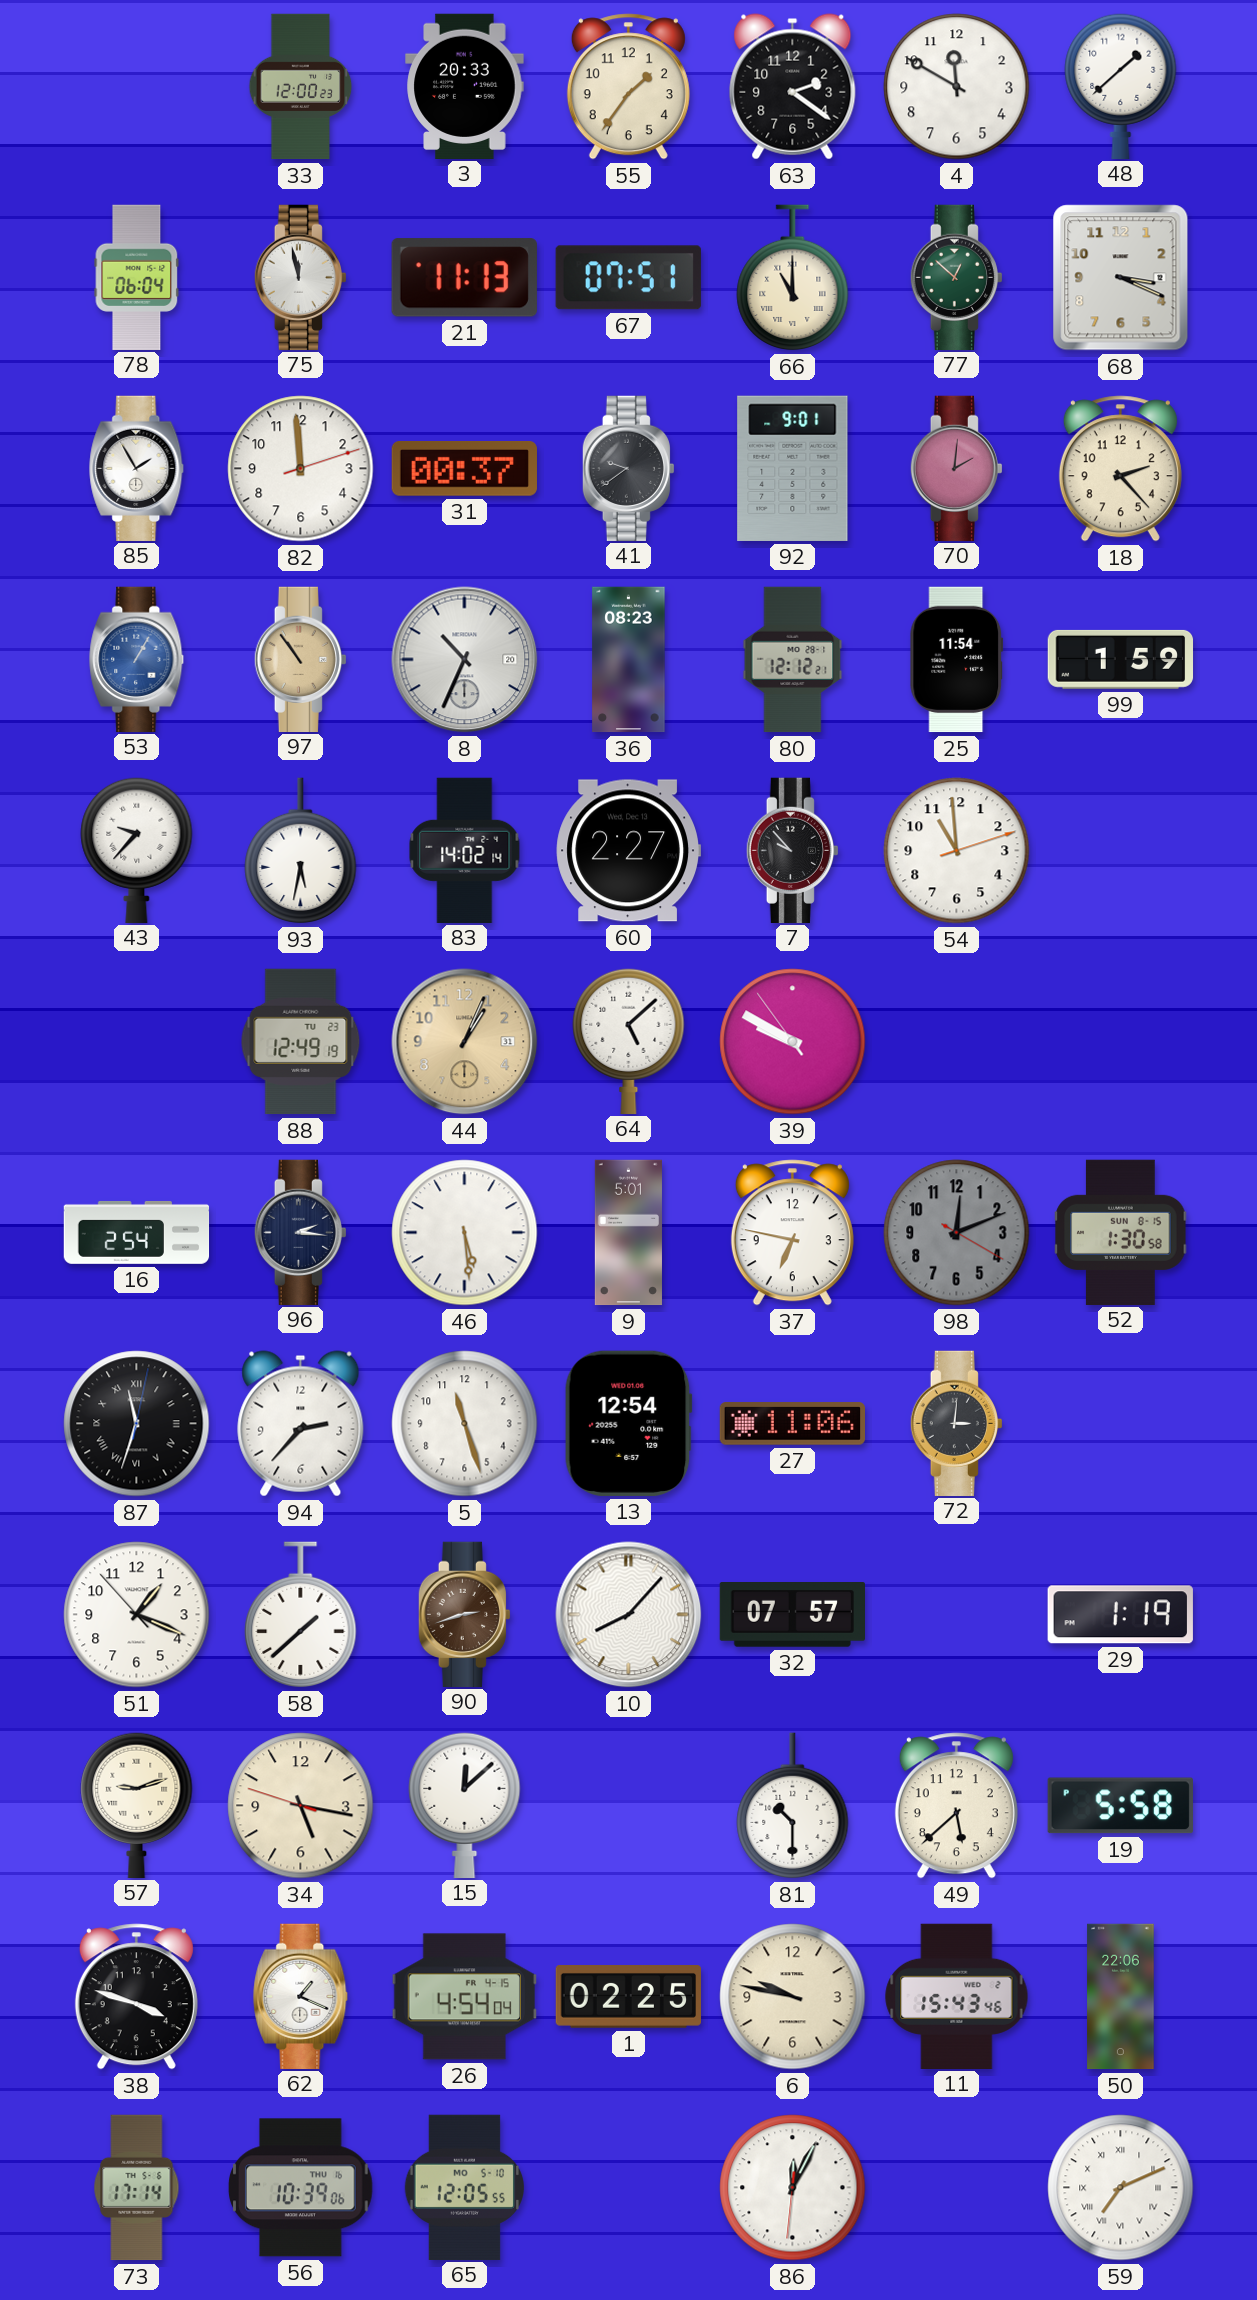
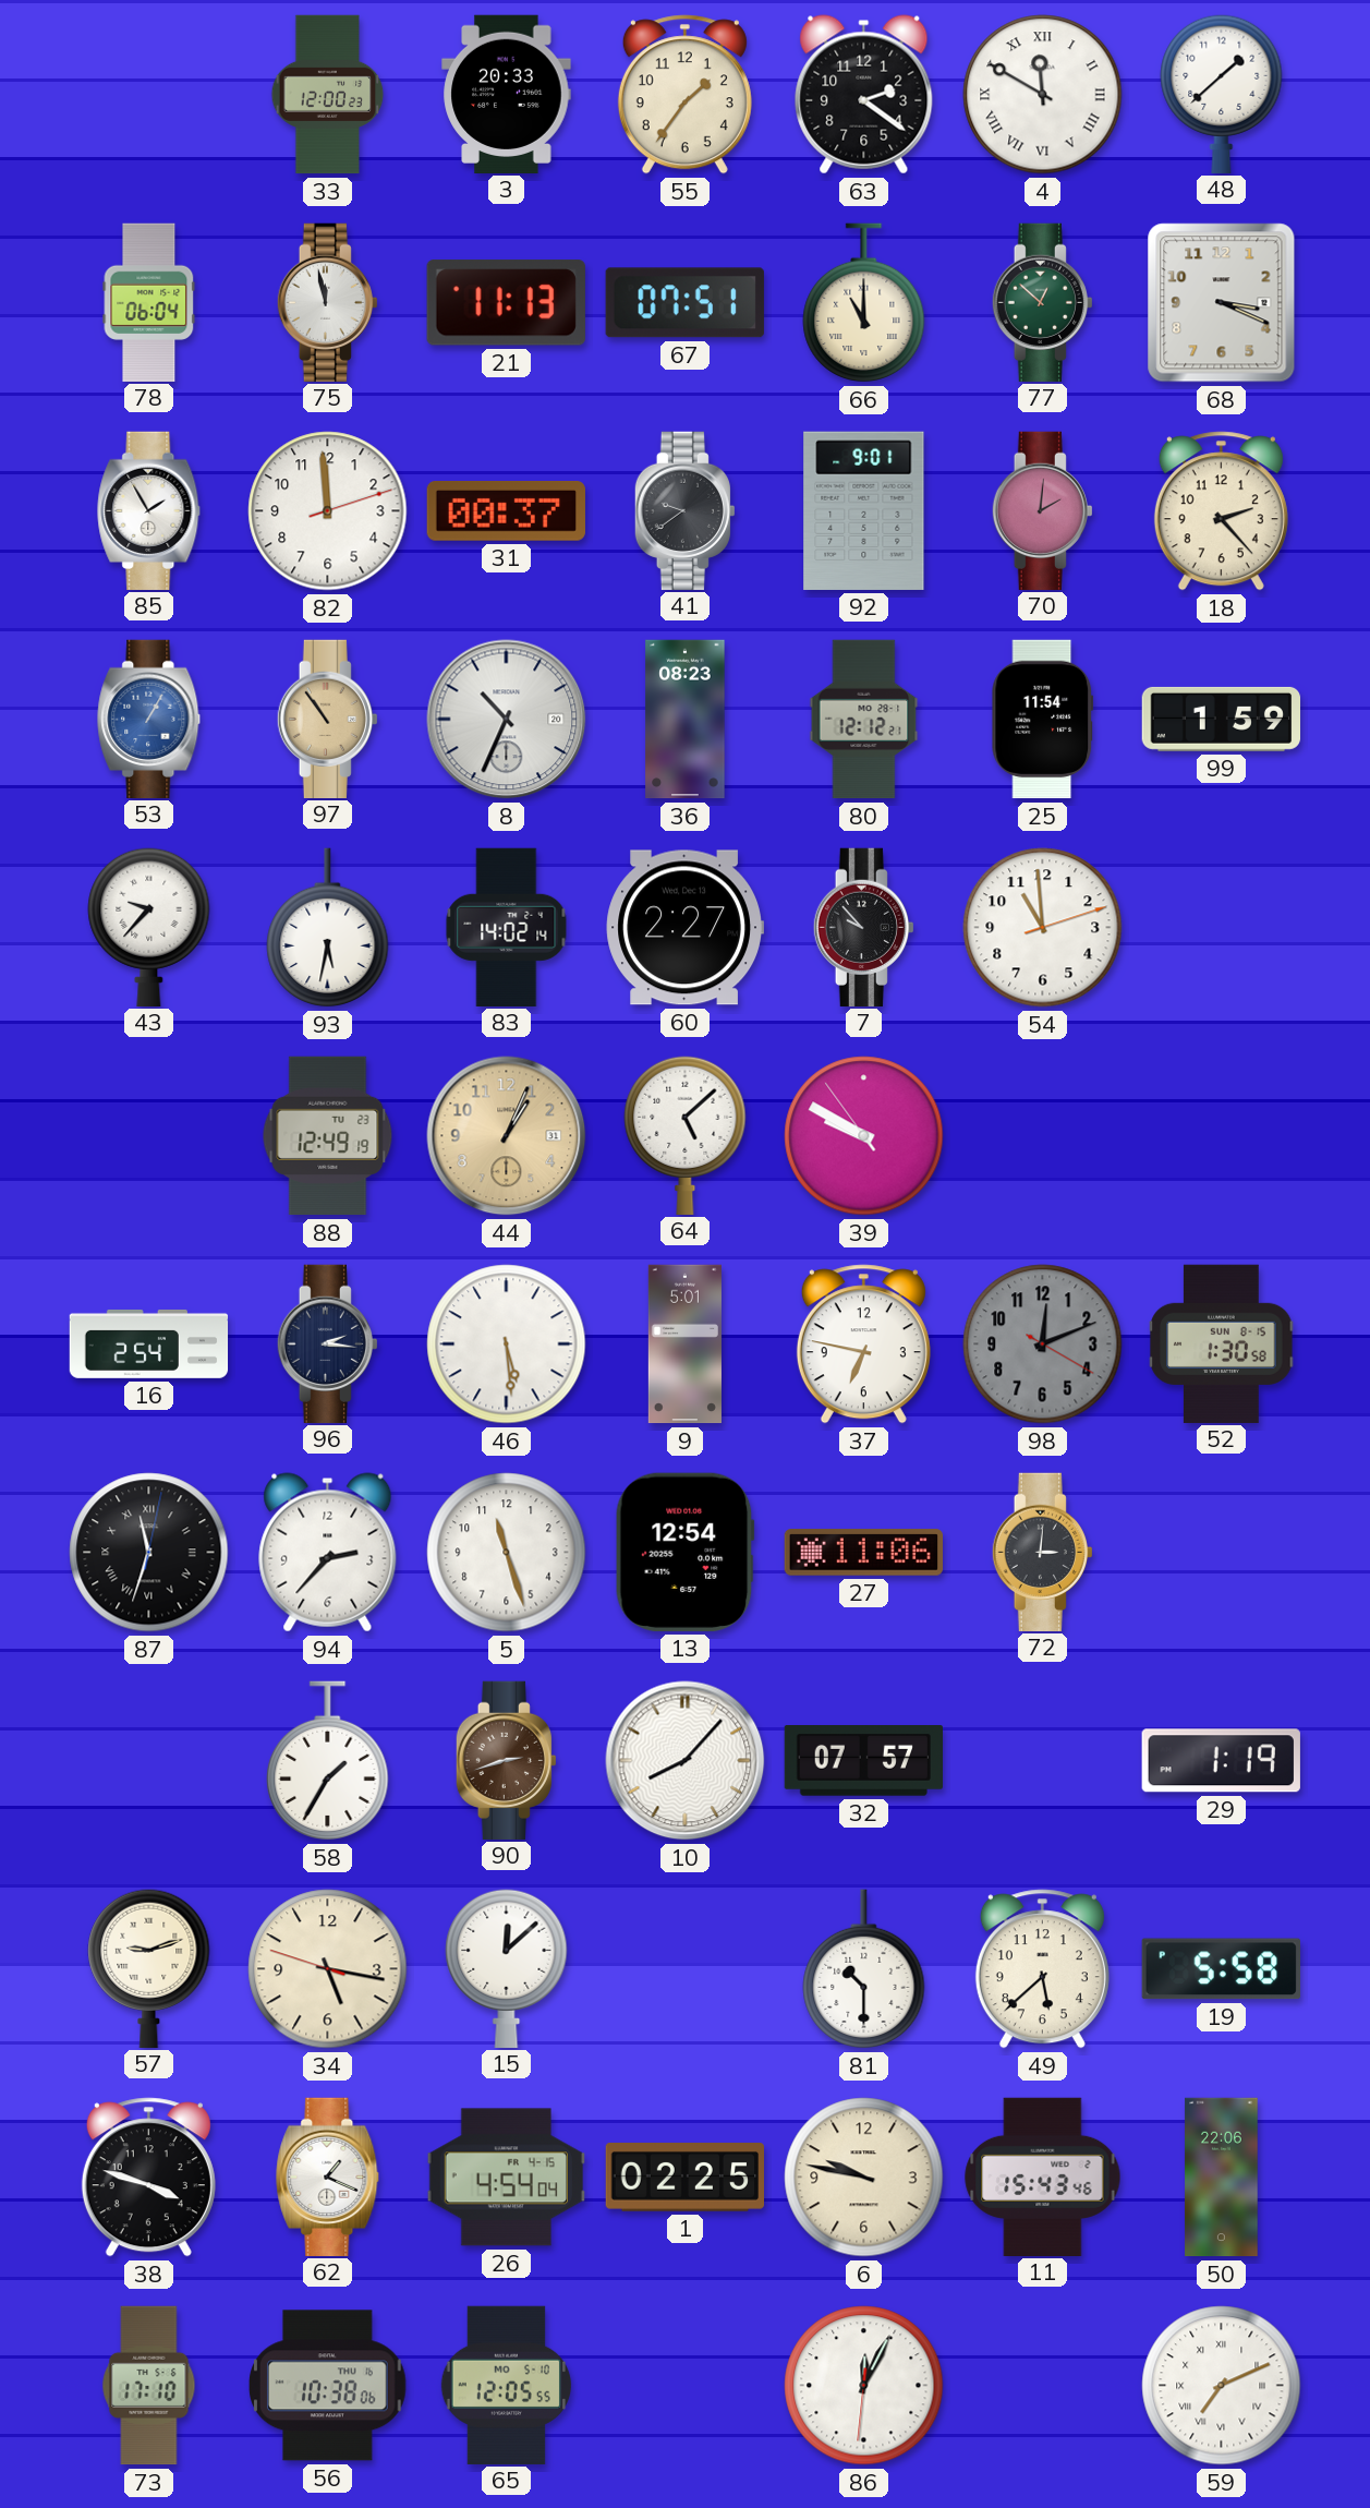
4 numerals: Arabic -> Roman
51: 1:18 -> none
58: 1:38 -> 1:35
73: 17:14 -> 17:10
56: 10:39 -> 10:38
